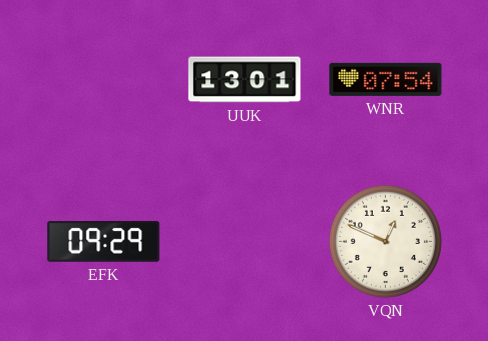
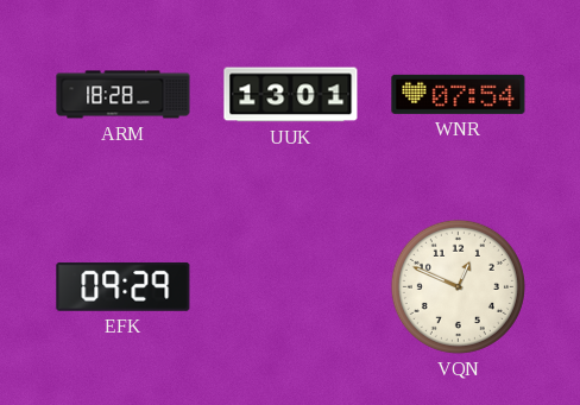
ARM: none -> 18:28
